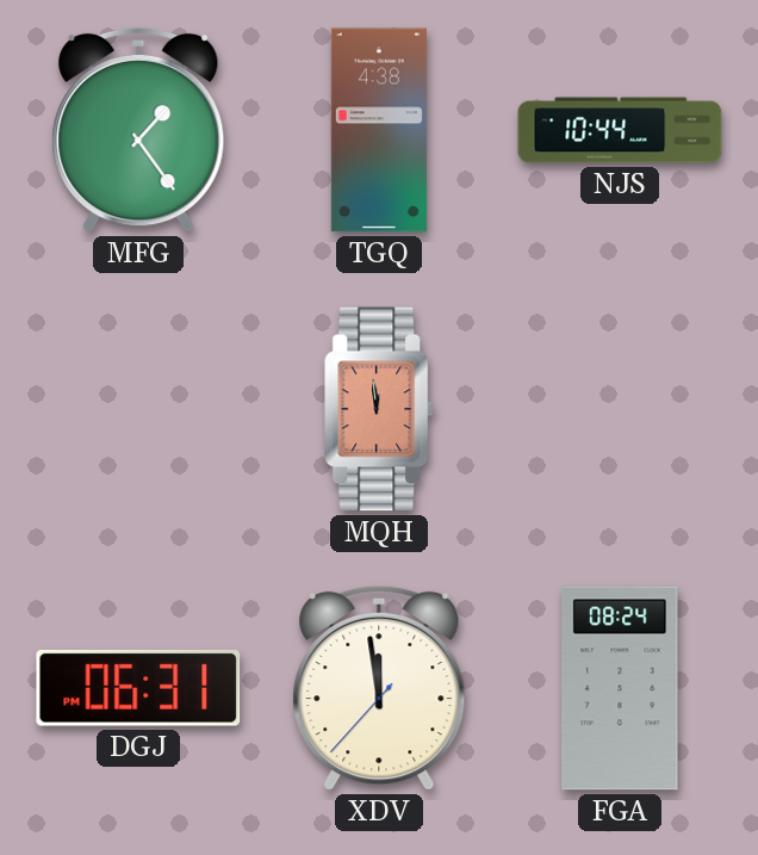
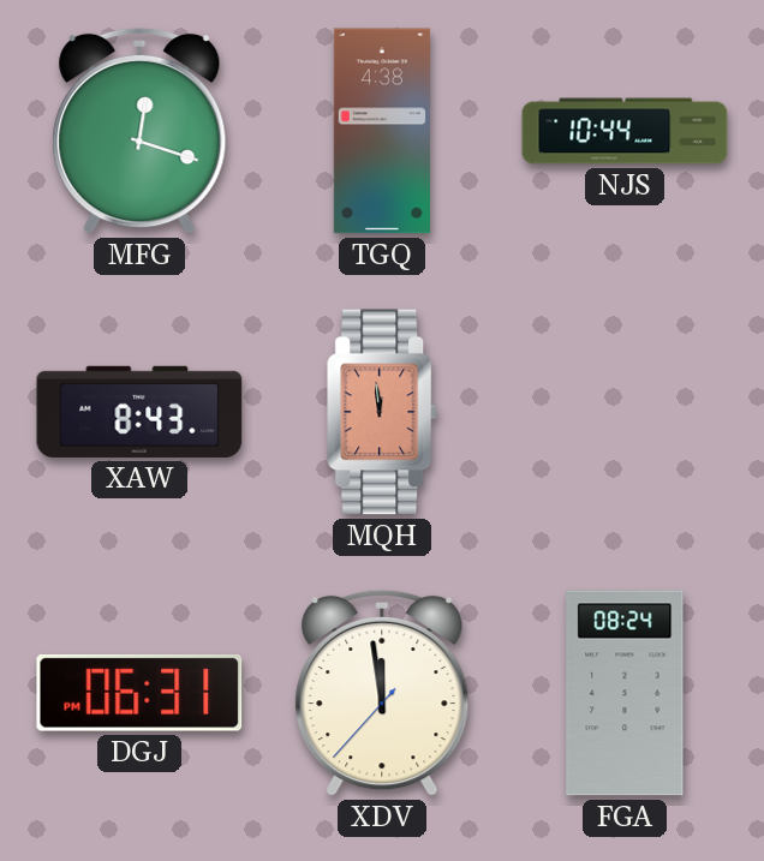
MFG: 1:24 -> 12:18
XAW: none -> 8:43
